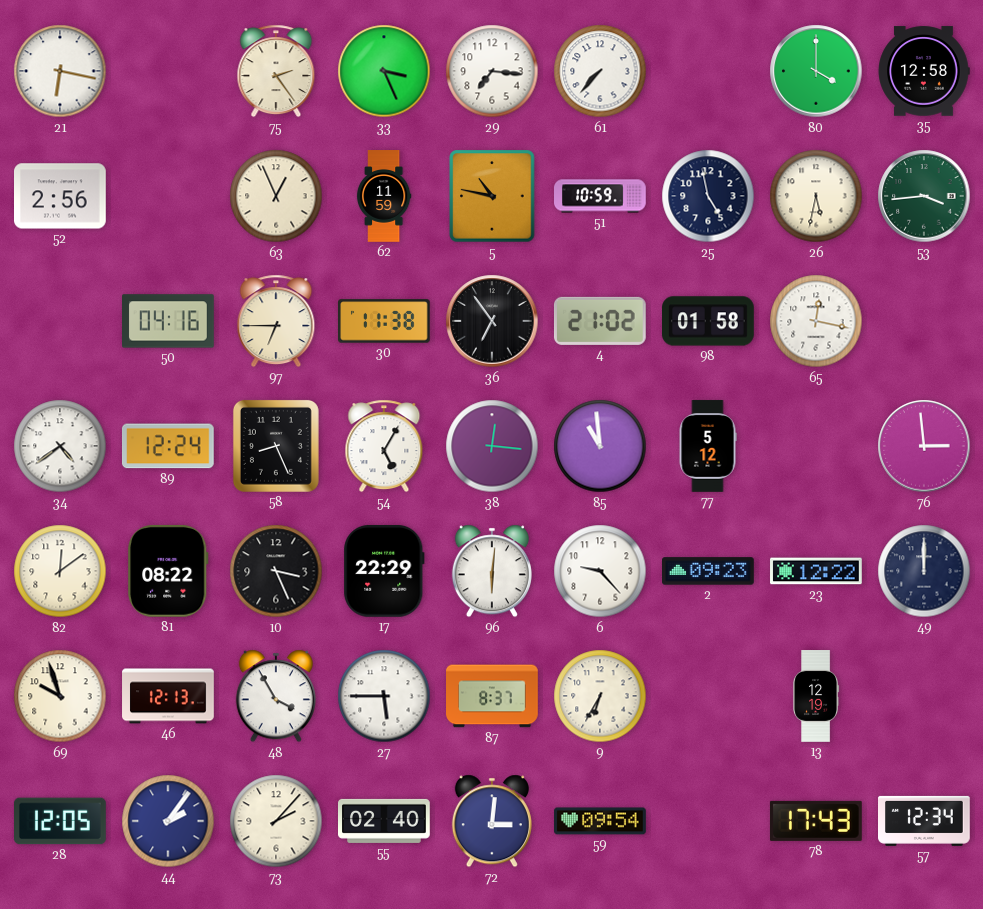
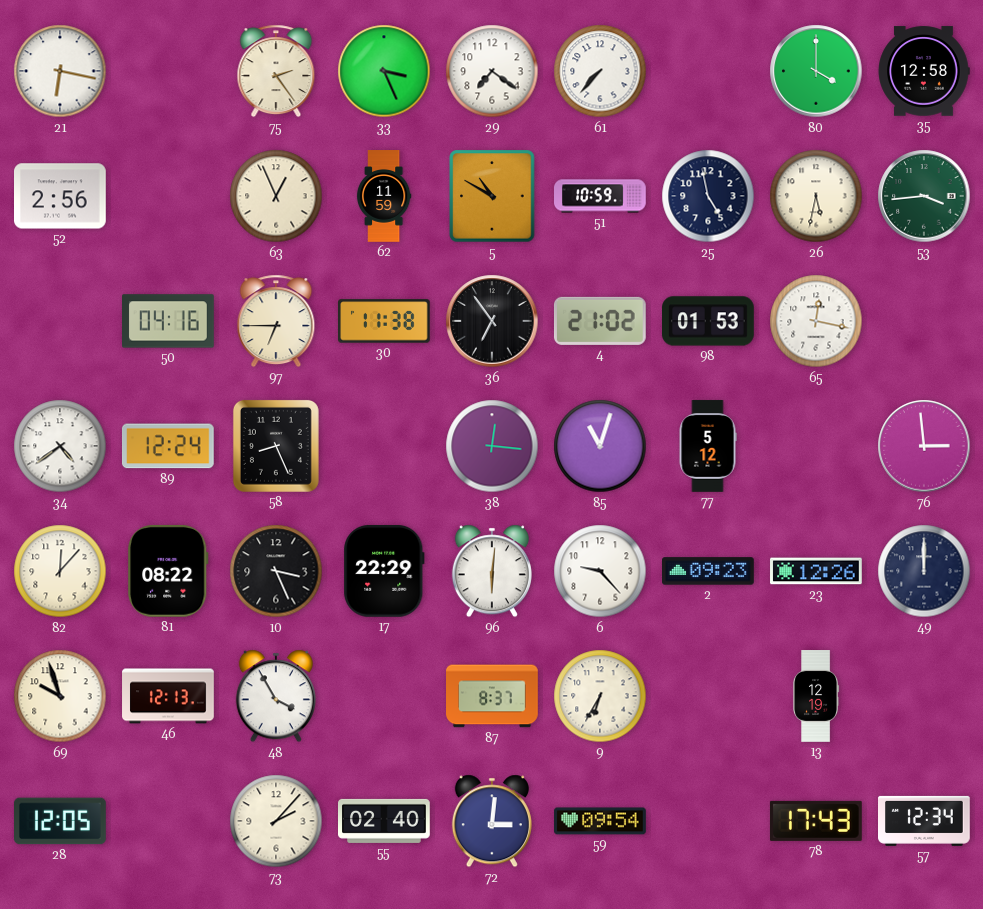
29: 7:16 -> 7:21
5: 10:47 -> 10:50
98: 01:58 -> 01:53
54: 5:05 -> none
85: 10:59 -> 11:03
82: 12:09 -> 12:07
23: 12:22 -> 12:26
27: 5:45 -> none
44: 2:06 -> none
